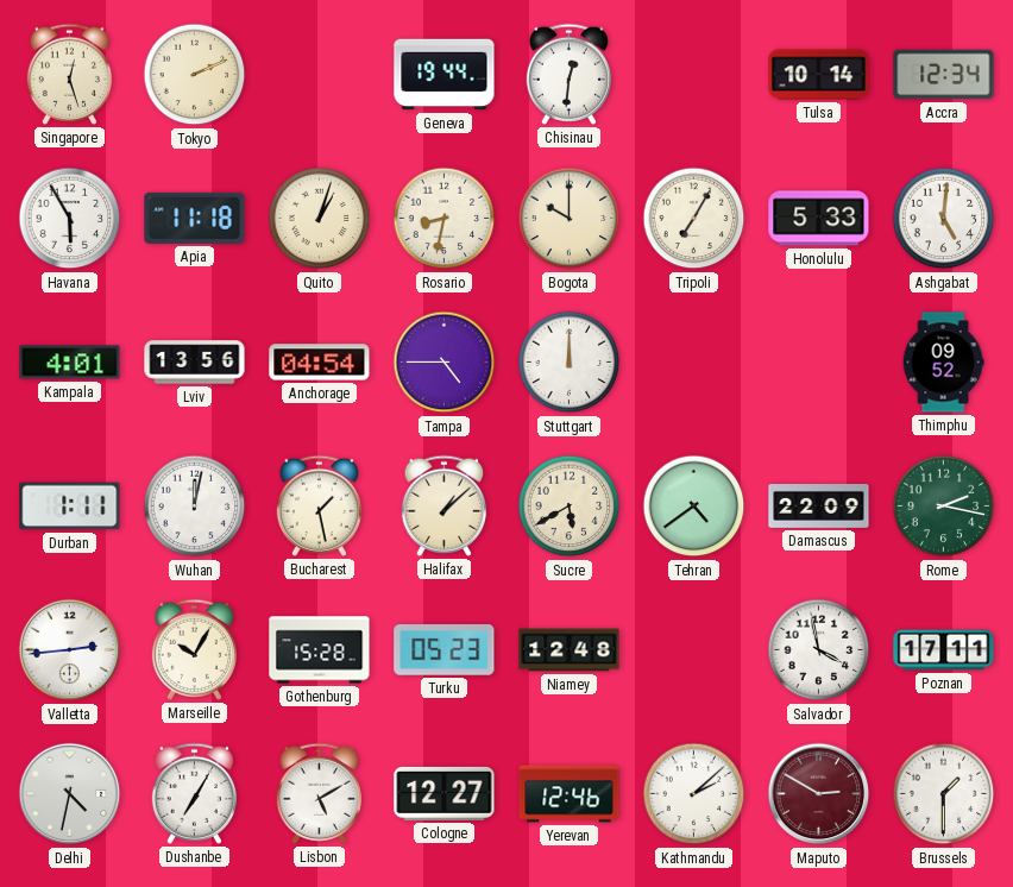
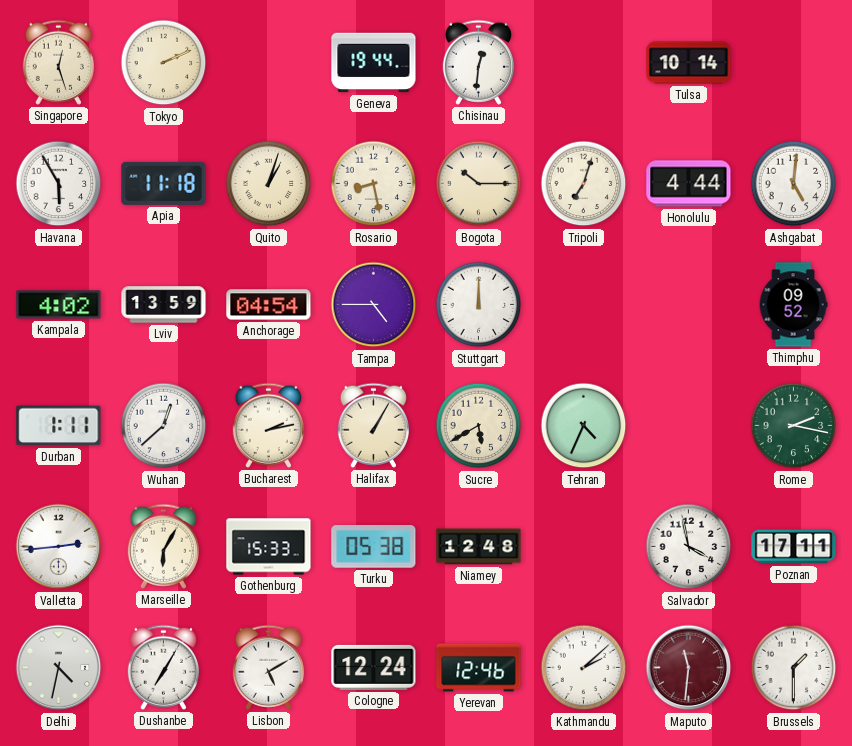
Accra: 12:34 -> none
Rosario: 8:32 -> 8:28
Bogota: 10:00 -> 10:15
Tripoli: 7:05 -> 7:03
Honolulu: 5:33 -> 4:44
Kampala: 4:01 -> 4:02
Lviv: 13:56 -> 13:59
Wuhan: 12:02 -> 12:38
Bucharest: 1:28 -> 2:13
Halifax: 1:08 -> 1:05
Tehran: 4:39 -> 4:34
Damascus: 22:09 -> none
Marseille: 10:05 -> 6:05
Gothenburg: 15:28 -> 15:33
Turku: 05:23 -> 05:38
Cologne: 12:27 -> 12:24
Maputo: 2:50 -> 11:31
